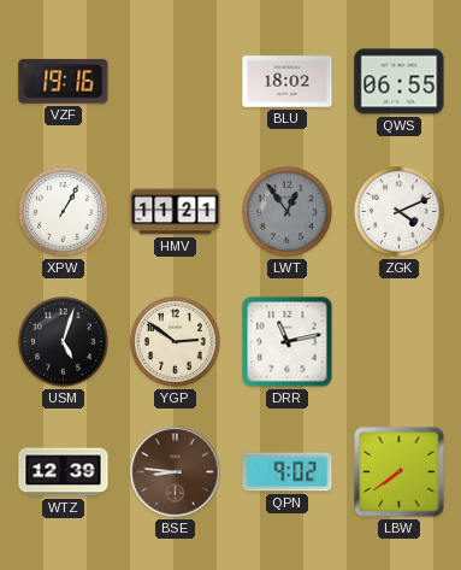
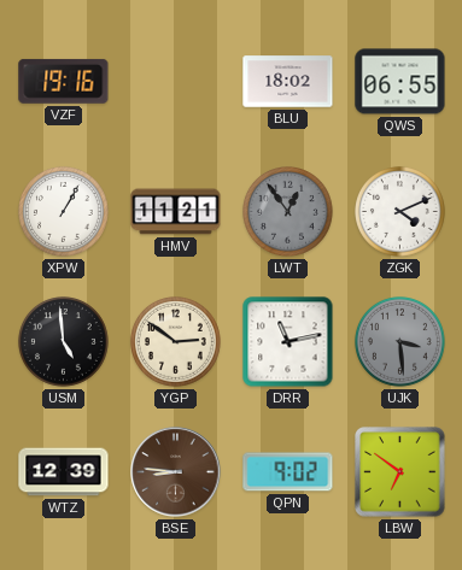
USM: 5:03 -> 4:59
UJK: none -> 3:29
LBW: 7:39 -> 6:51
